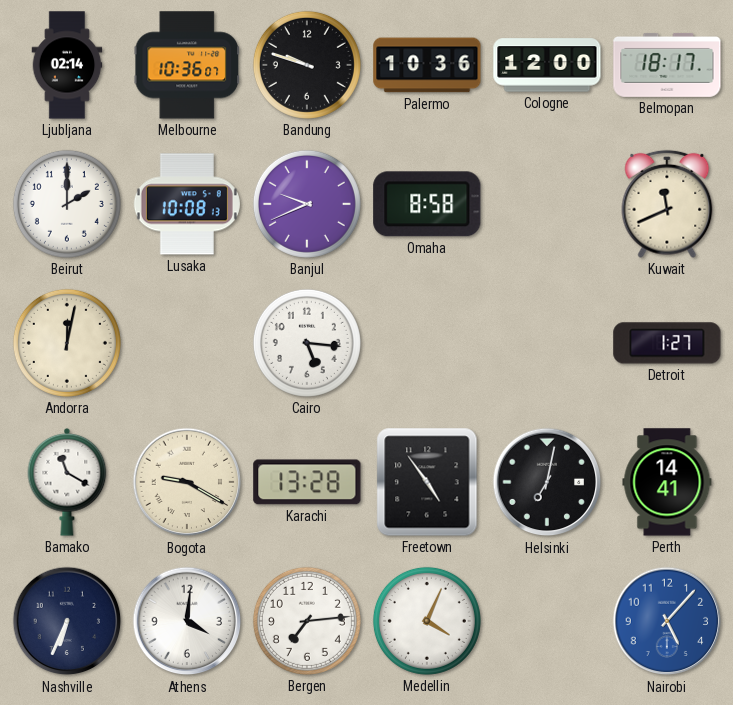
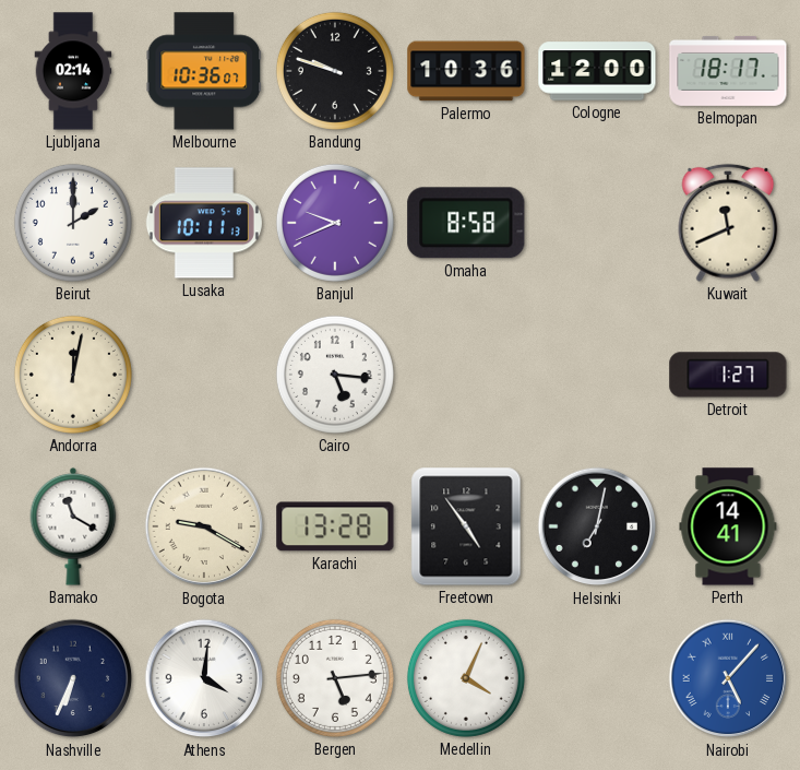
Lusaka: 10:08 -> 10:11
Bergen: 7:14 -> 5:14
Nairobi numerals: Arabic -> Roman
